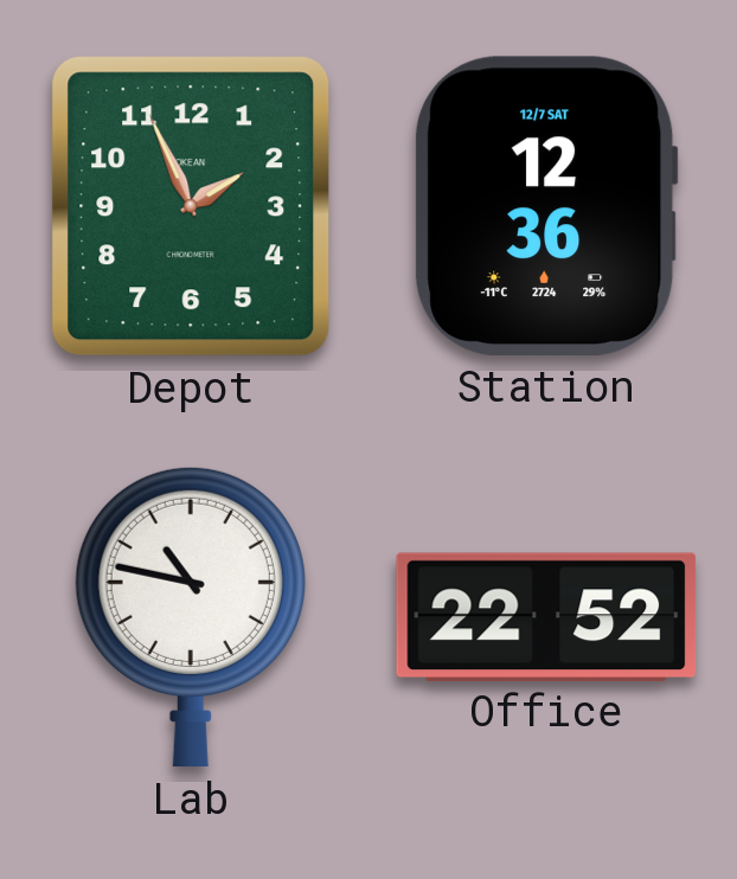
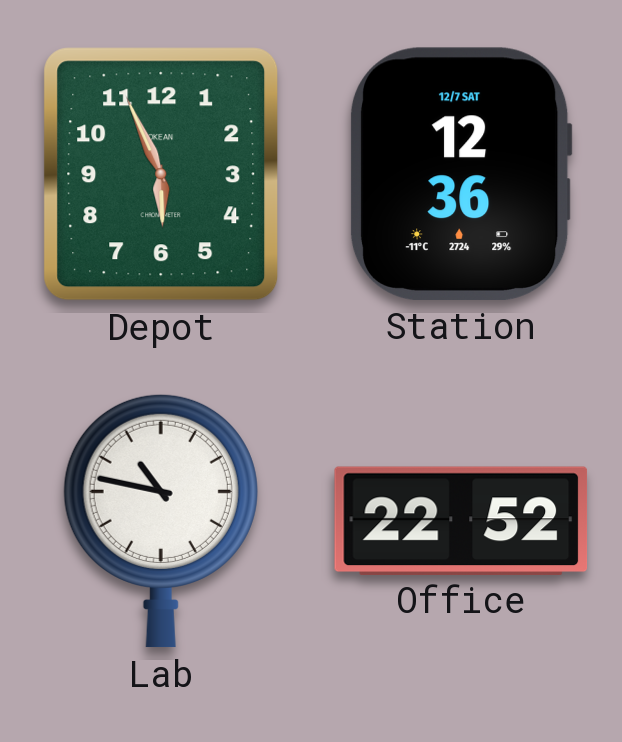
Depot: 1:56 -> 5:56
